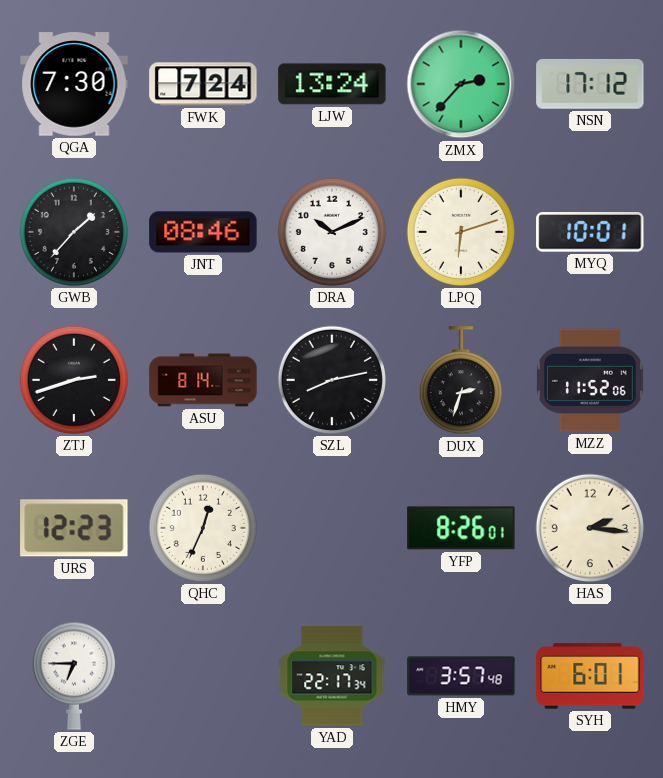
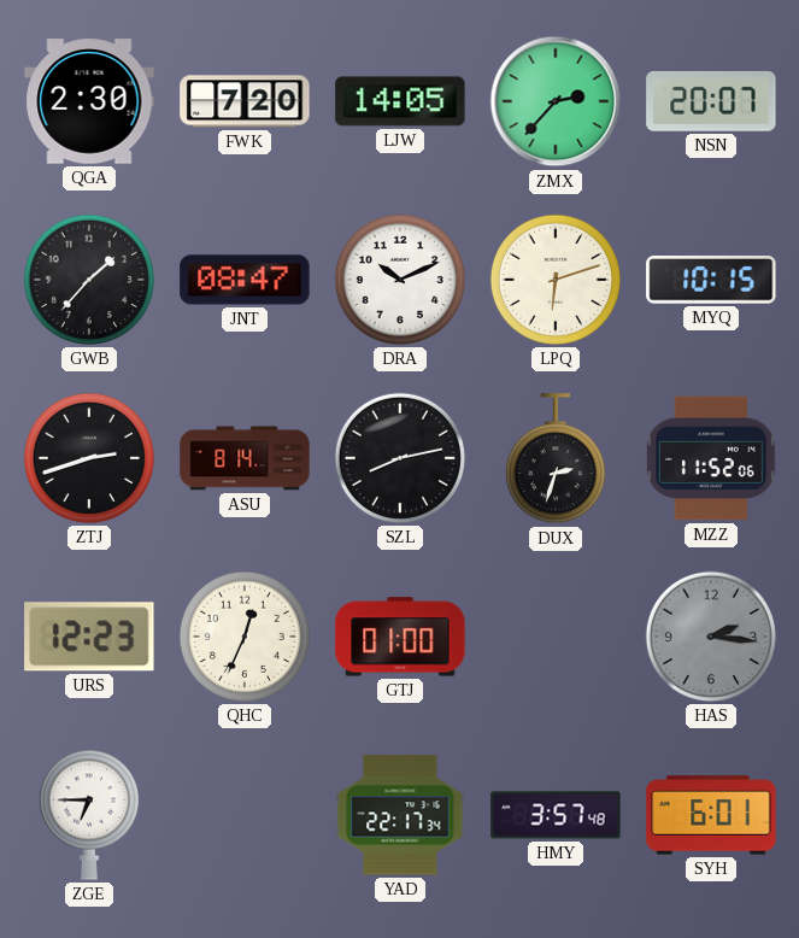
QGA: 7:30 -> 2:30
FWK: 7:24 -> 7:20
LJW: 13:24 -> 14:05
NSN: 17:12 -> 20:07
JNT: 08:46 -> 08:47
MYQ: 10:01 -> 10:15
GTJ: none -> 01:00
YFP: 8:26 -> none
HAS dial: cream -> grey
